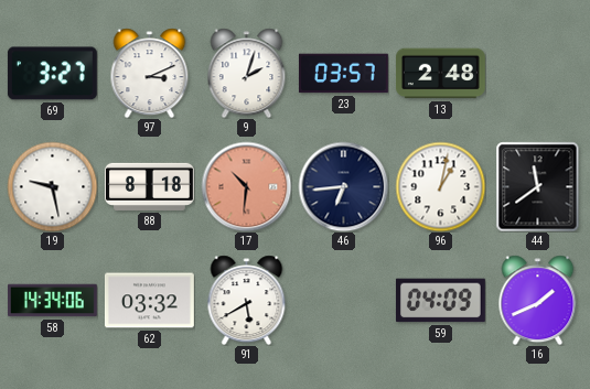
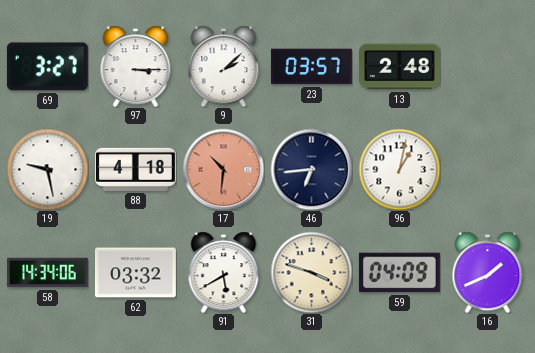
97: 3:11 -> 3:15
9: 2:03 -> 2:08
88: 8:18 -> 4:18
44: 11:39 -> none
31: none -> 3:48
